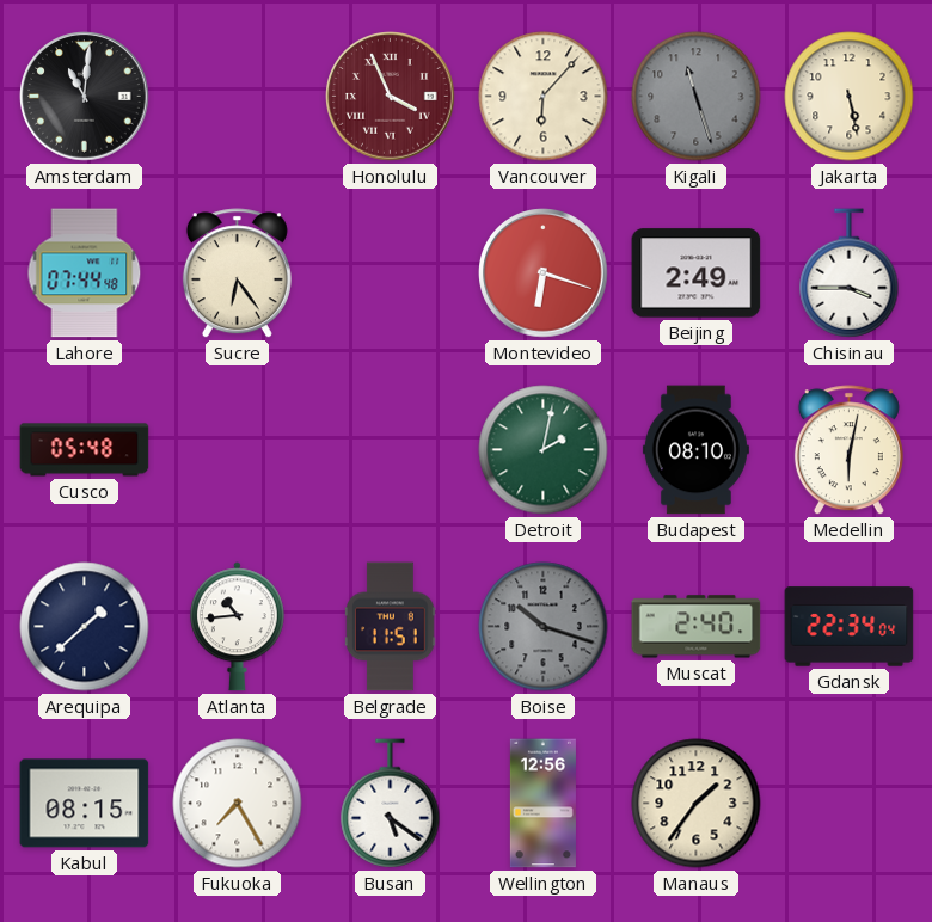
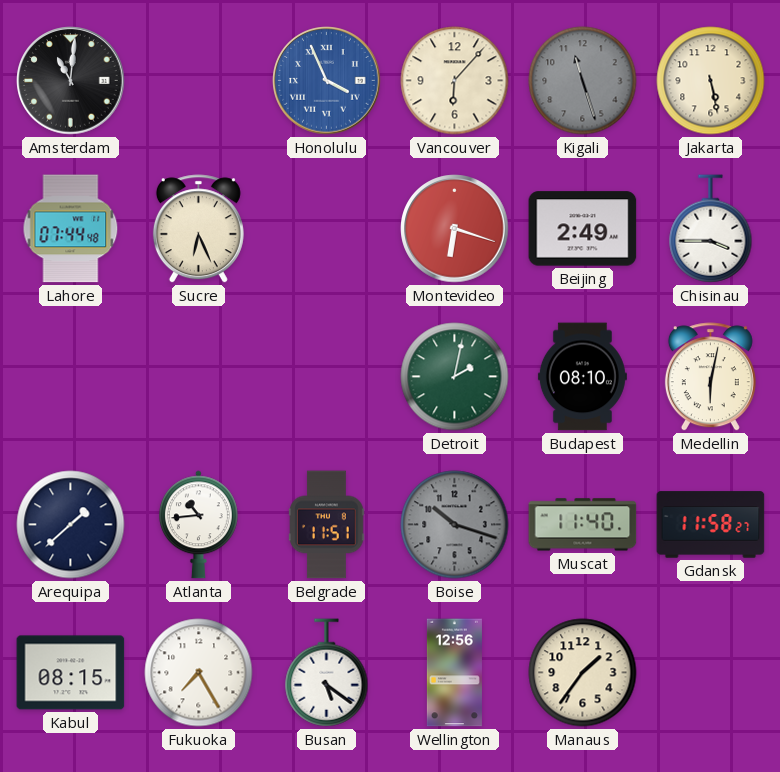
Honolulu dial: burgundy -> blue
Sucre: 6:24 -> 6:26
Cusco: 05:48 -> none
Muscat: 2:40 -> 11:40
Gdansk: 22:34 -> 11:58
